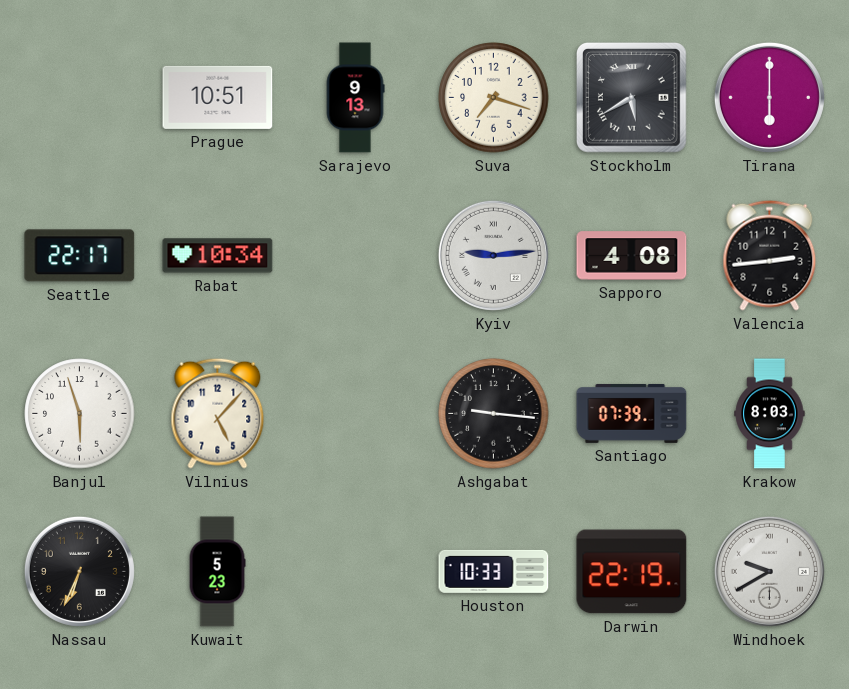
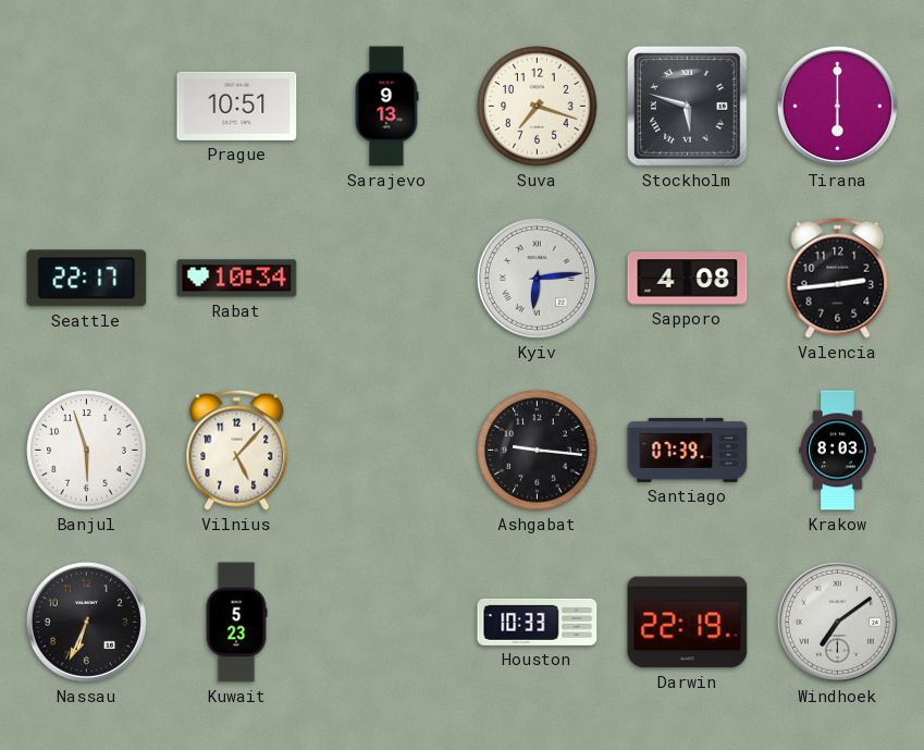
Stockholm: 5:40 -> 5:48
Kyiv: 9:14 -> 6:14
Windhoek: 9:40 -> 7:09
